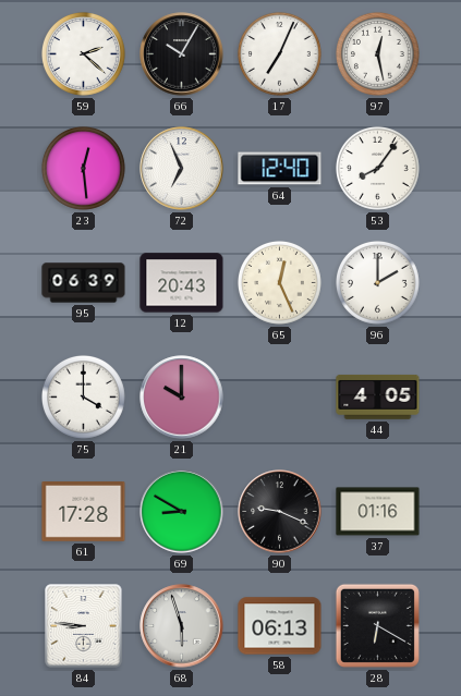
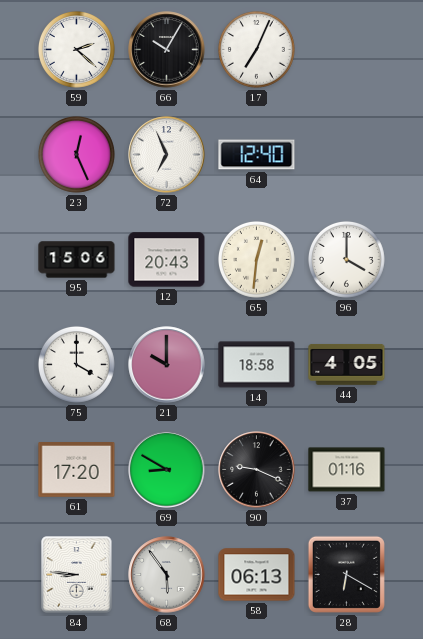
97: 12:28 -> none
23: 12:29 -> 12:26
53: 8:06 -> none
95: 06:39 -> 15:06
65: 12:26 -> 12:31
96: 2:00 -> 4:00
14: none -> 18:58
61: 17:28 -> 17:20
68: 5:57 -> 5:54
